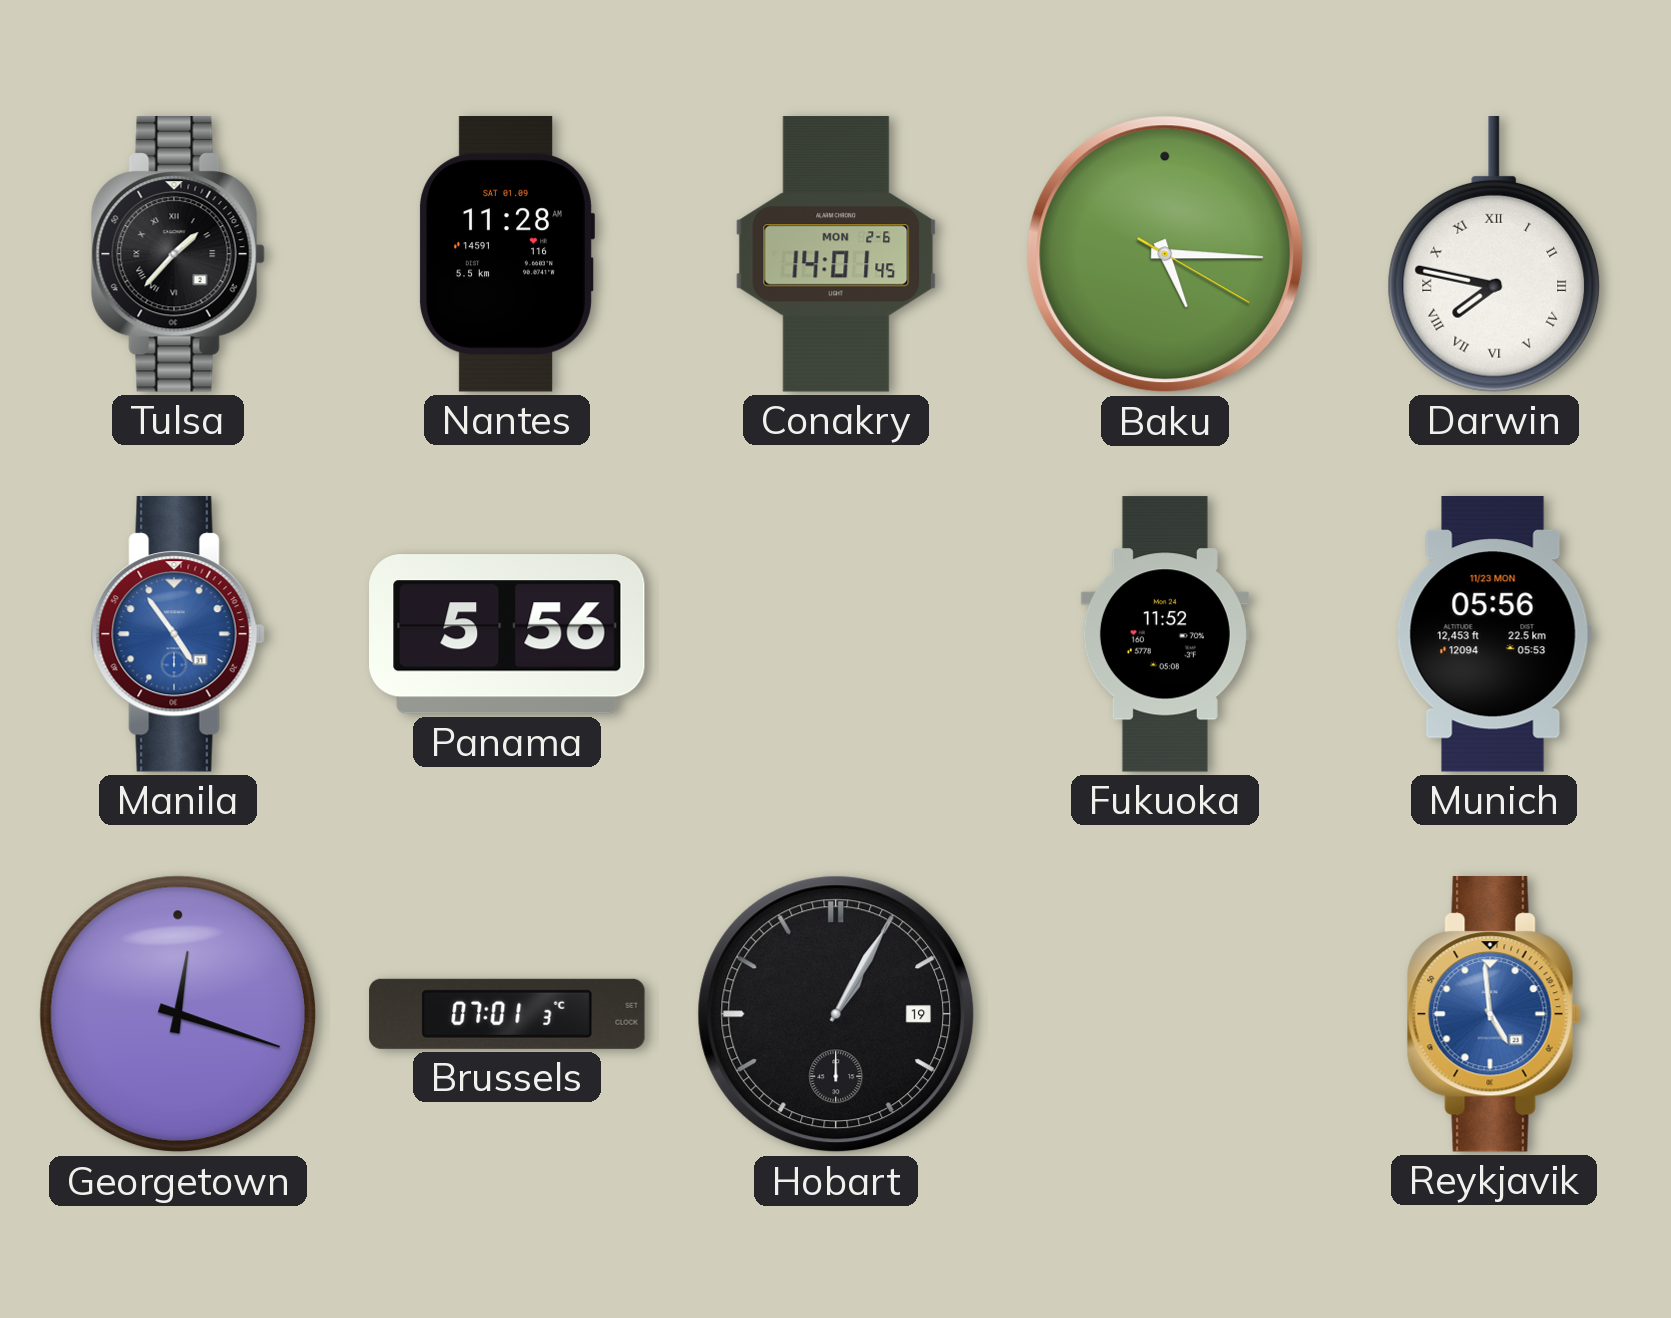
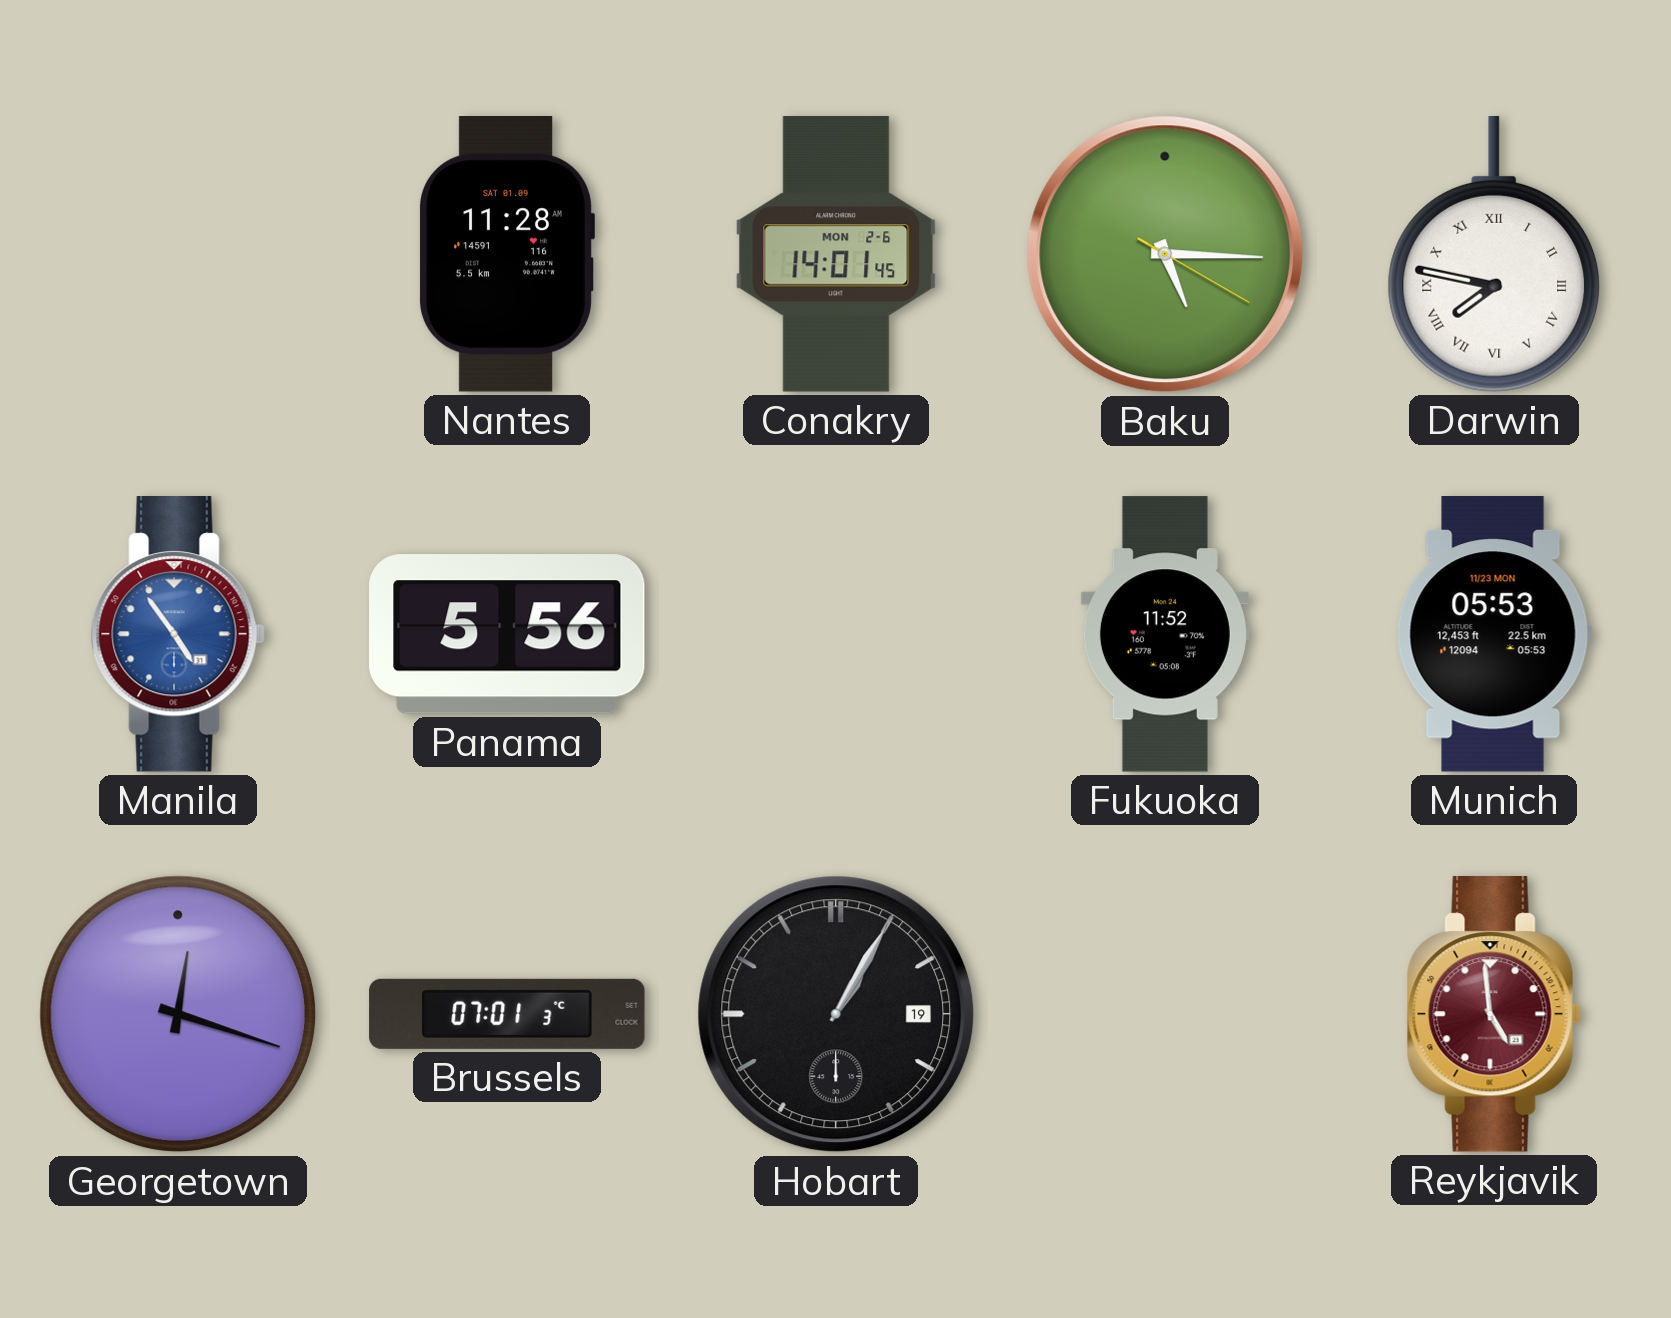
Tulsa: 1:37 -> none
Munich: 05:56 -> 05:53
Reykjavik dial: blue -> burgundy
